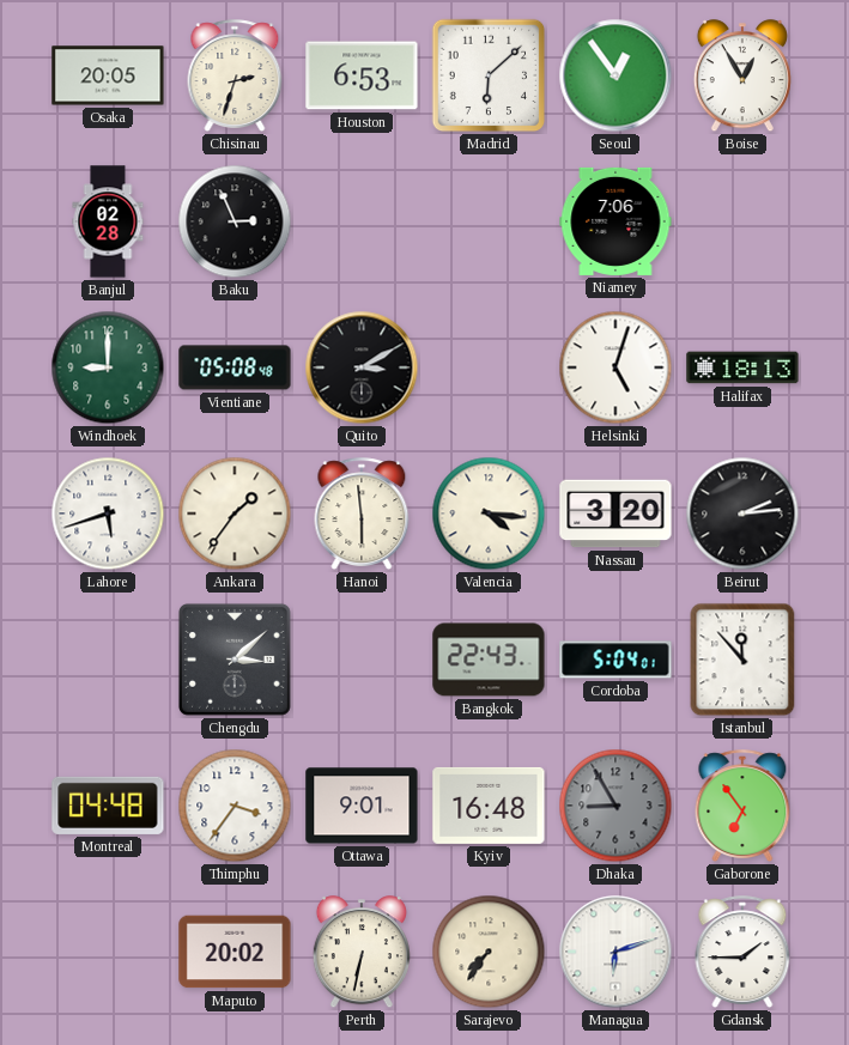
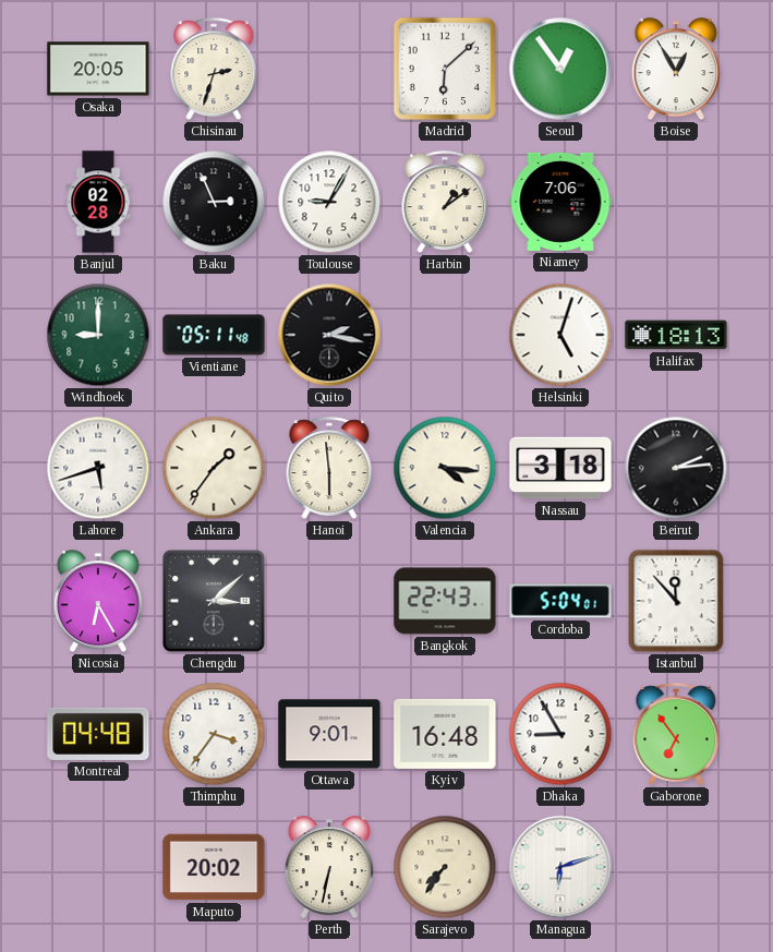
Houston: 6:53 -> none
Toulouse: none -> 9:05
Harbin: none -> 1:09
Vientiane: 05:08 -> 05:11
Quito: 3:10 -> 2:17
Nassau: 3:20 -> 3:18
Nicosia: none -> 6:25
Dhaka dial: grey -> white
Gdansk: 1:45 -> none
